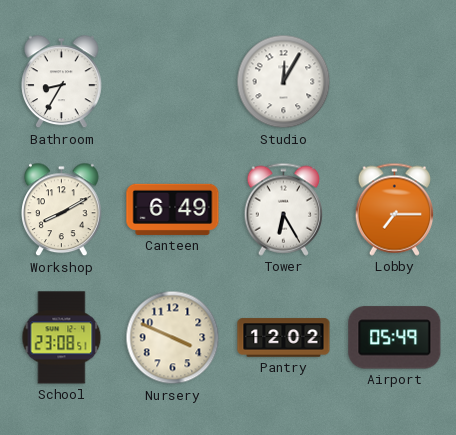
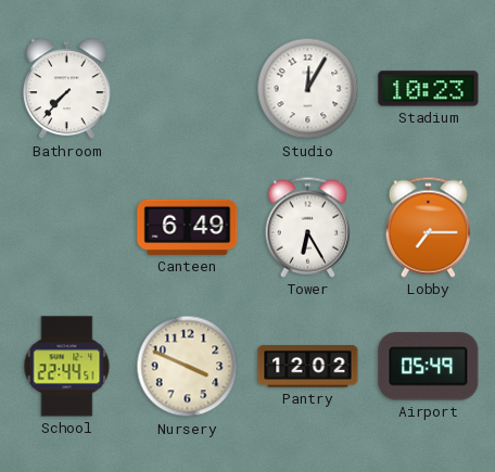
Bathroom: 8:35 -> 7:37
Stadium: none -> 10:23
Workshop: 8:10 -> none
School: 23:08 -> 22:44
